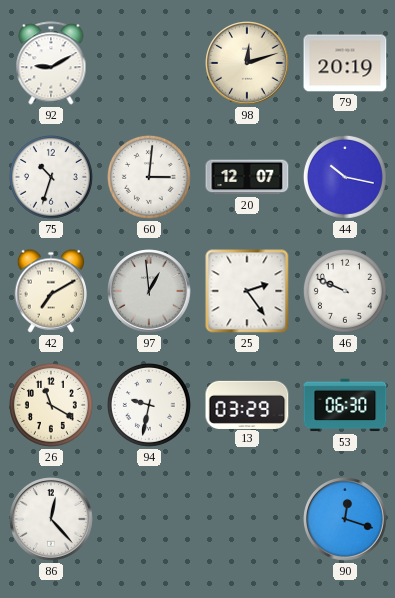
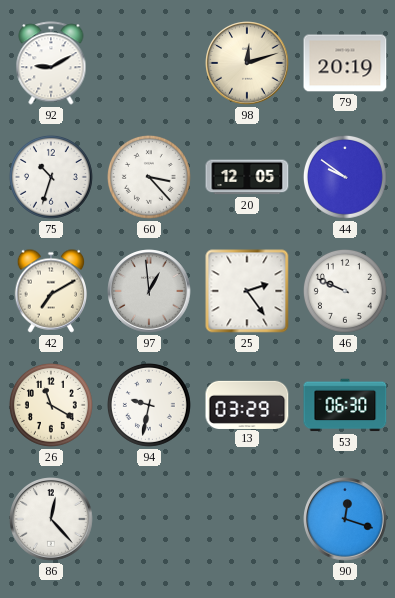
60: 3:01 -> 3:23
20: 12:07 -> 12:05
44: 10:17 -> 9:51
